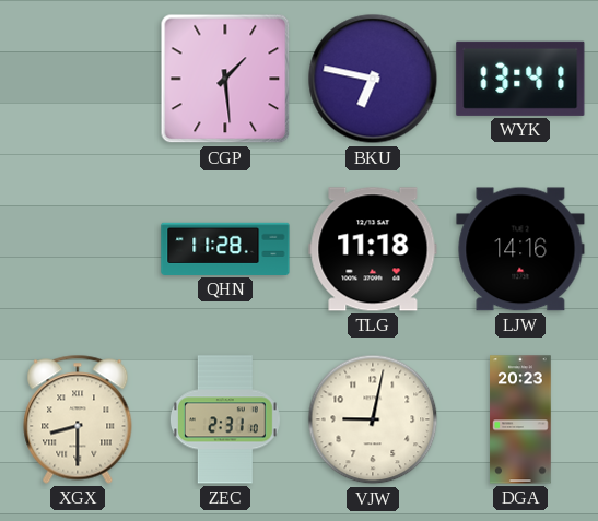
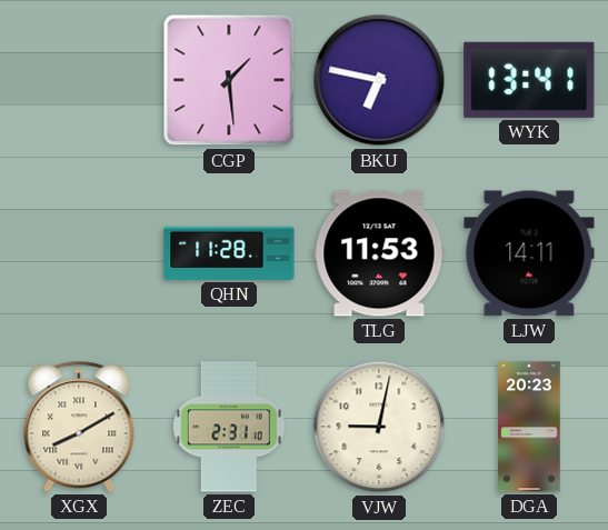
TLG: 11:18 -> 11:53
LJW: 14:16 -> 14:11
XGX: 8:30 -> 8:10
